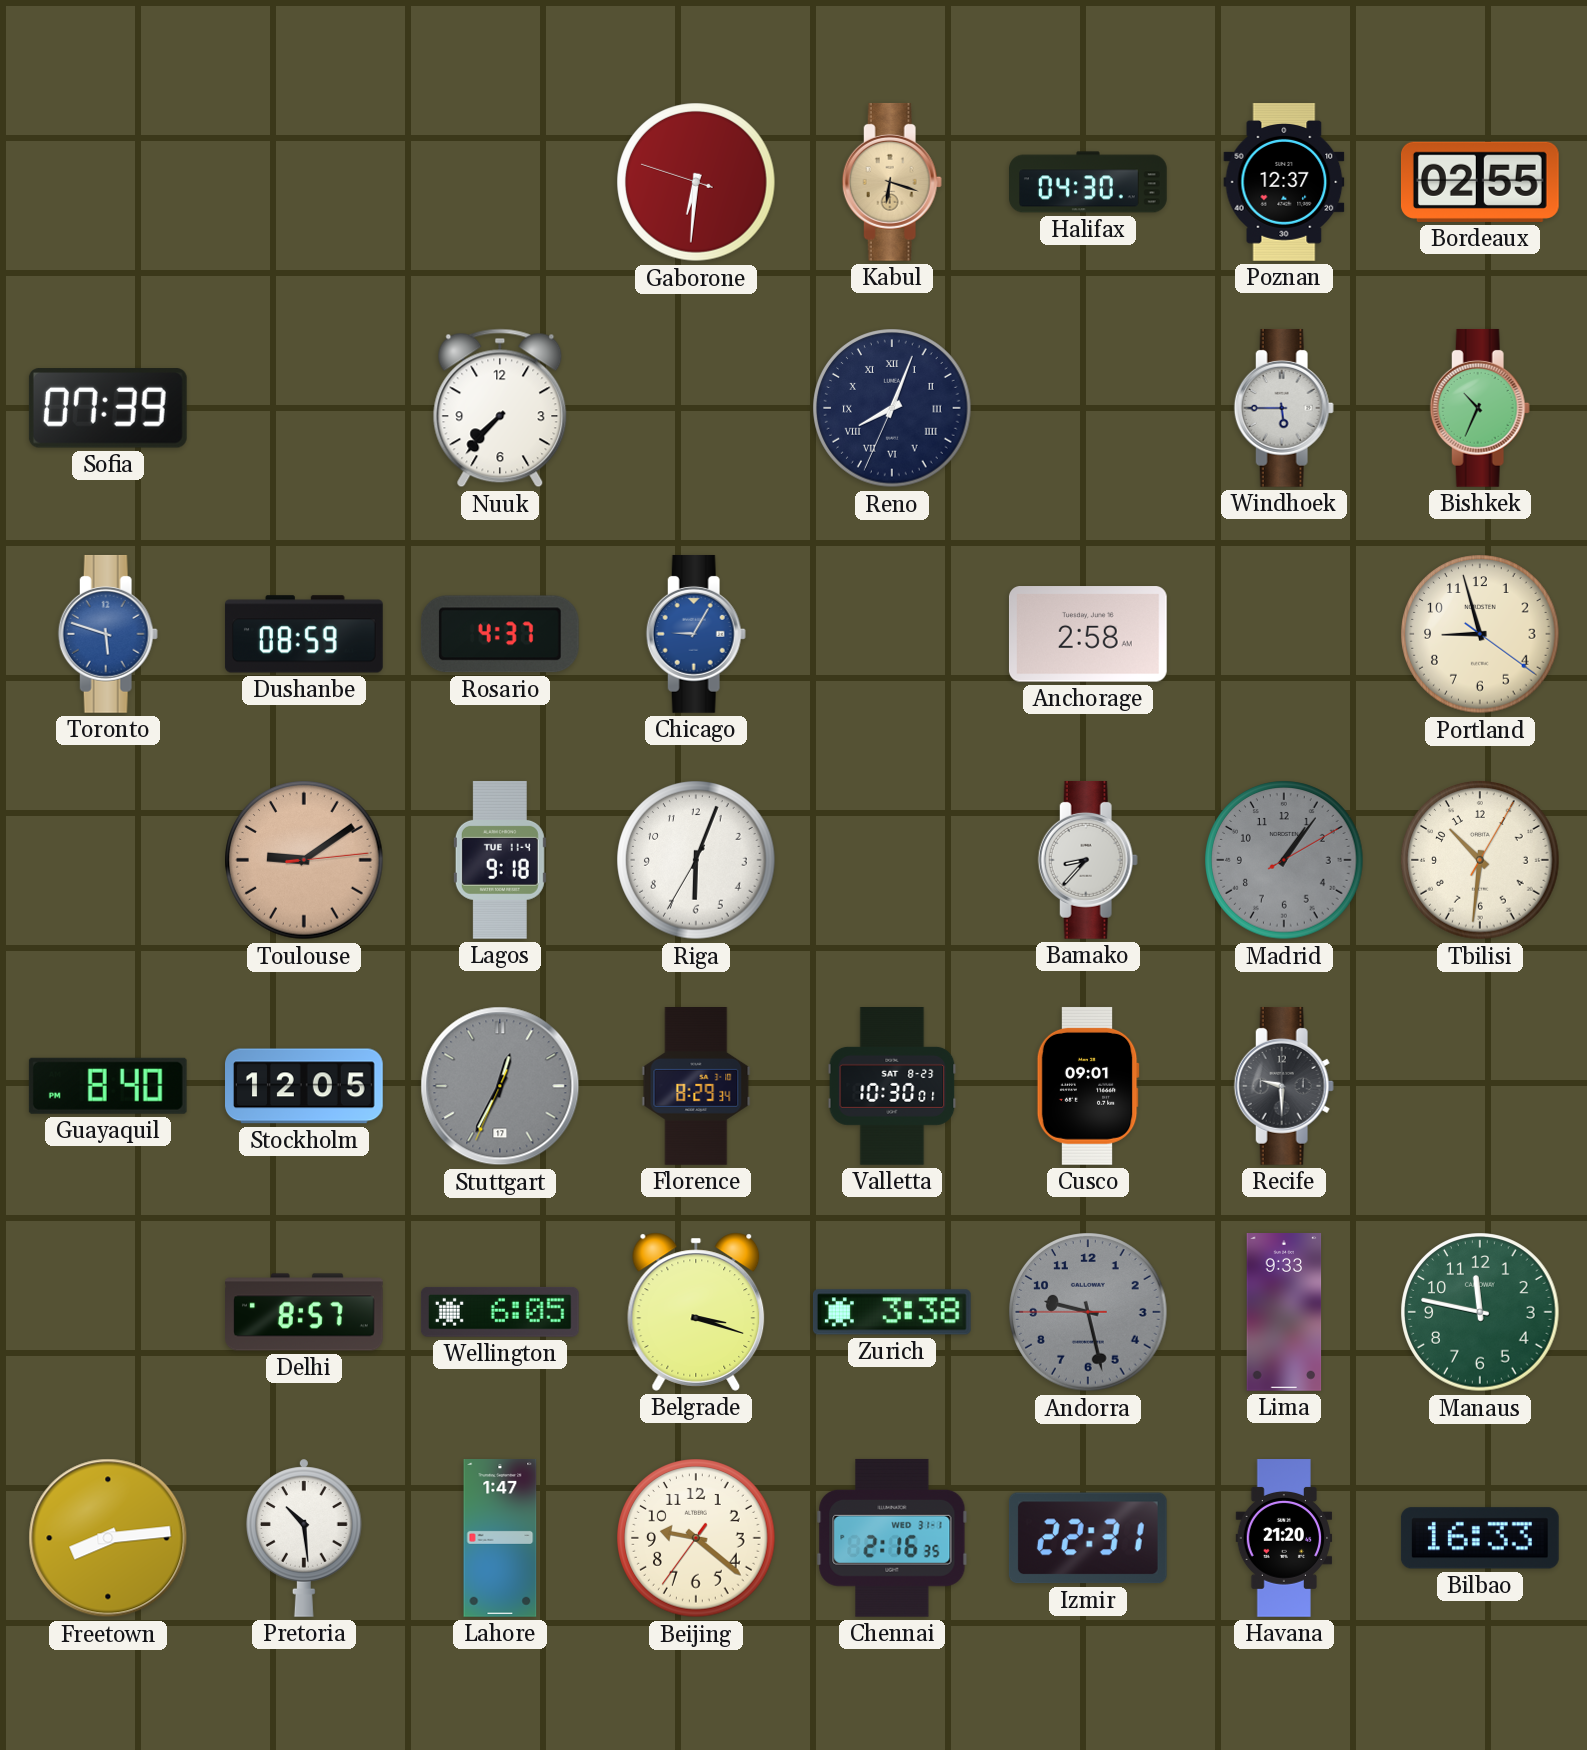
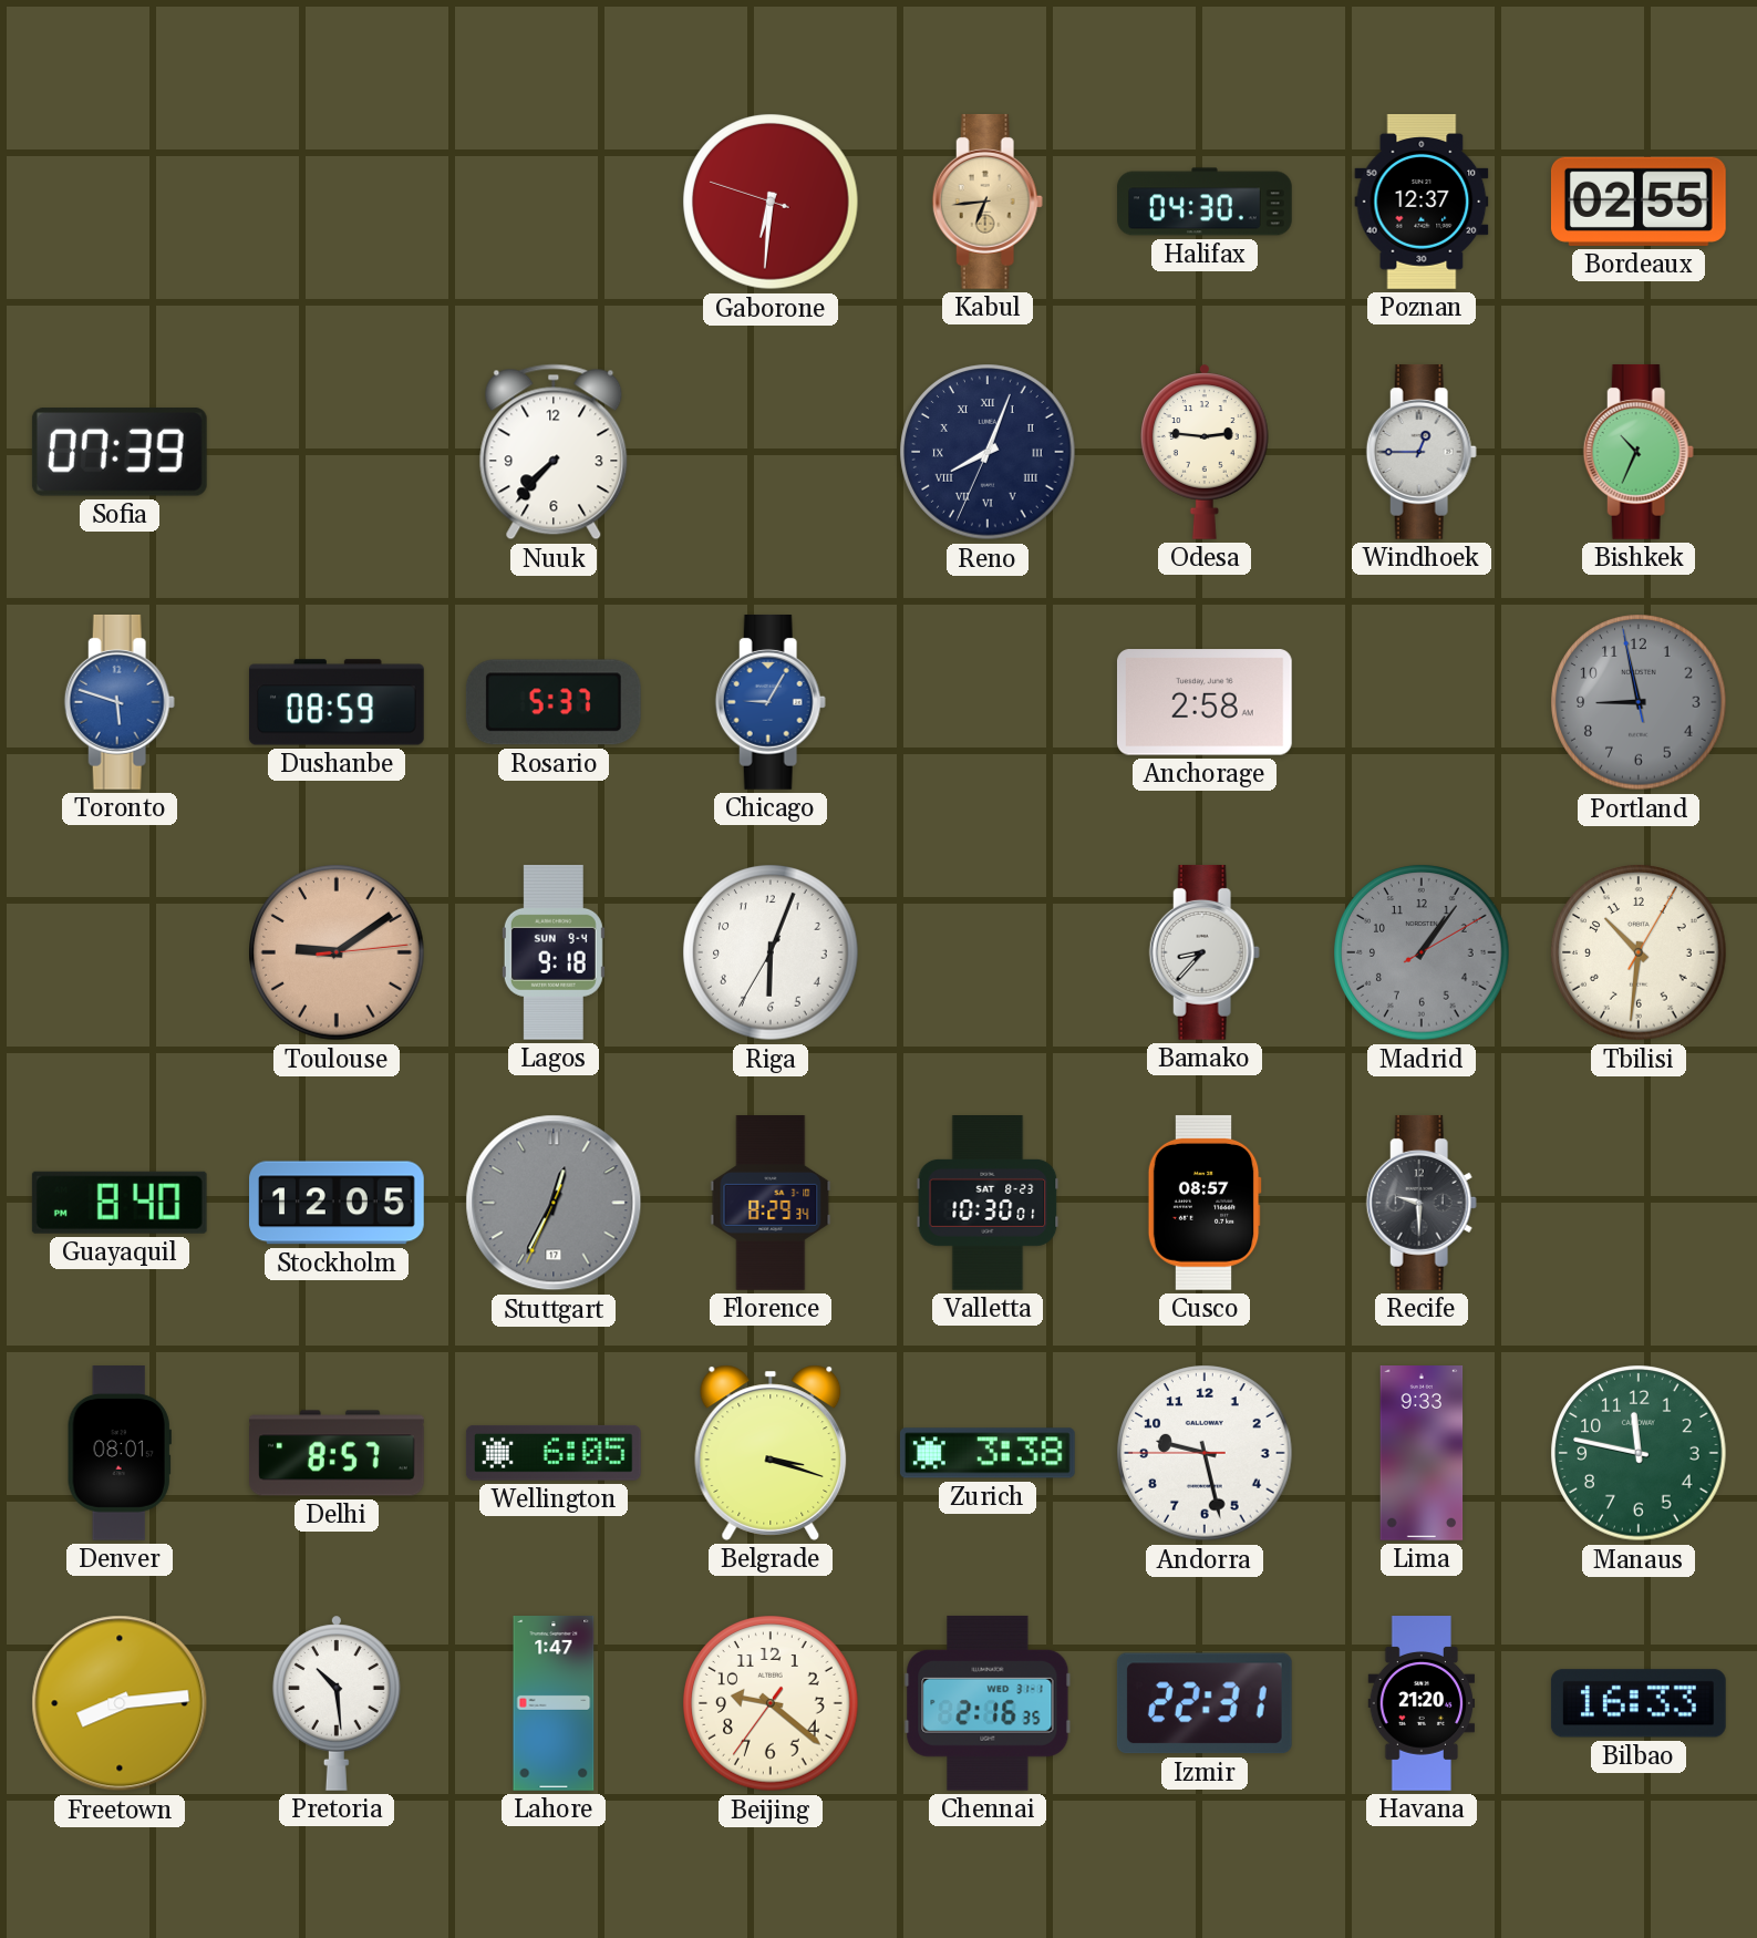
Kabul: 6:18 -> 6:44
Odesa: none -> 2:46
Windhoek: 5:45 -> 12:45
Rosario: 4:37 -> 5:37
Portland: 8:57:21 -> 8:57:58
Portland dial: cream -> grey
Lagos date: TUE 11-4 -> SUN 9-4
Cusco: 09:01 -> 08:57
Denver: none -> 08:01
Andorra dial: grey -> white
